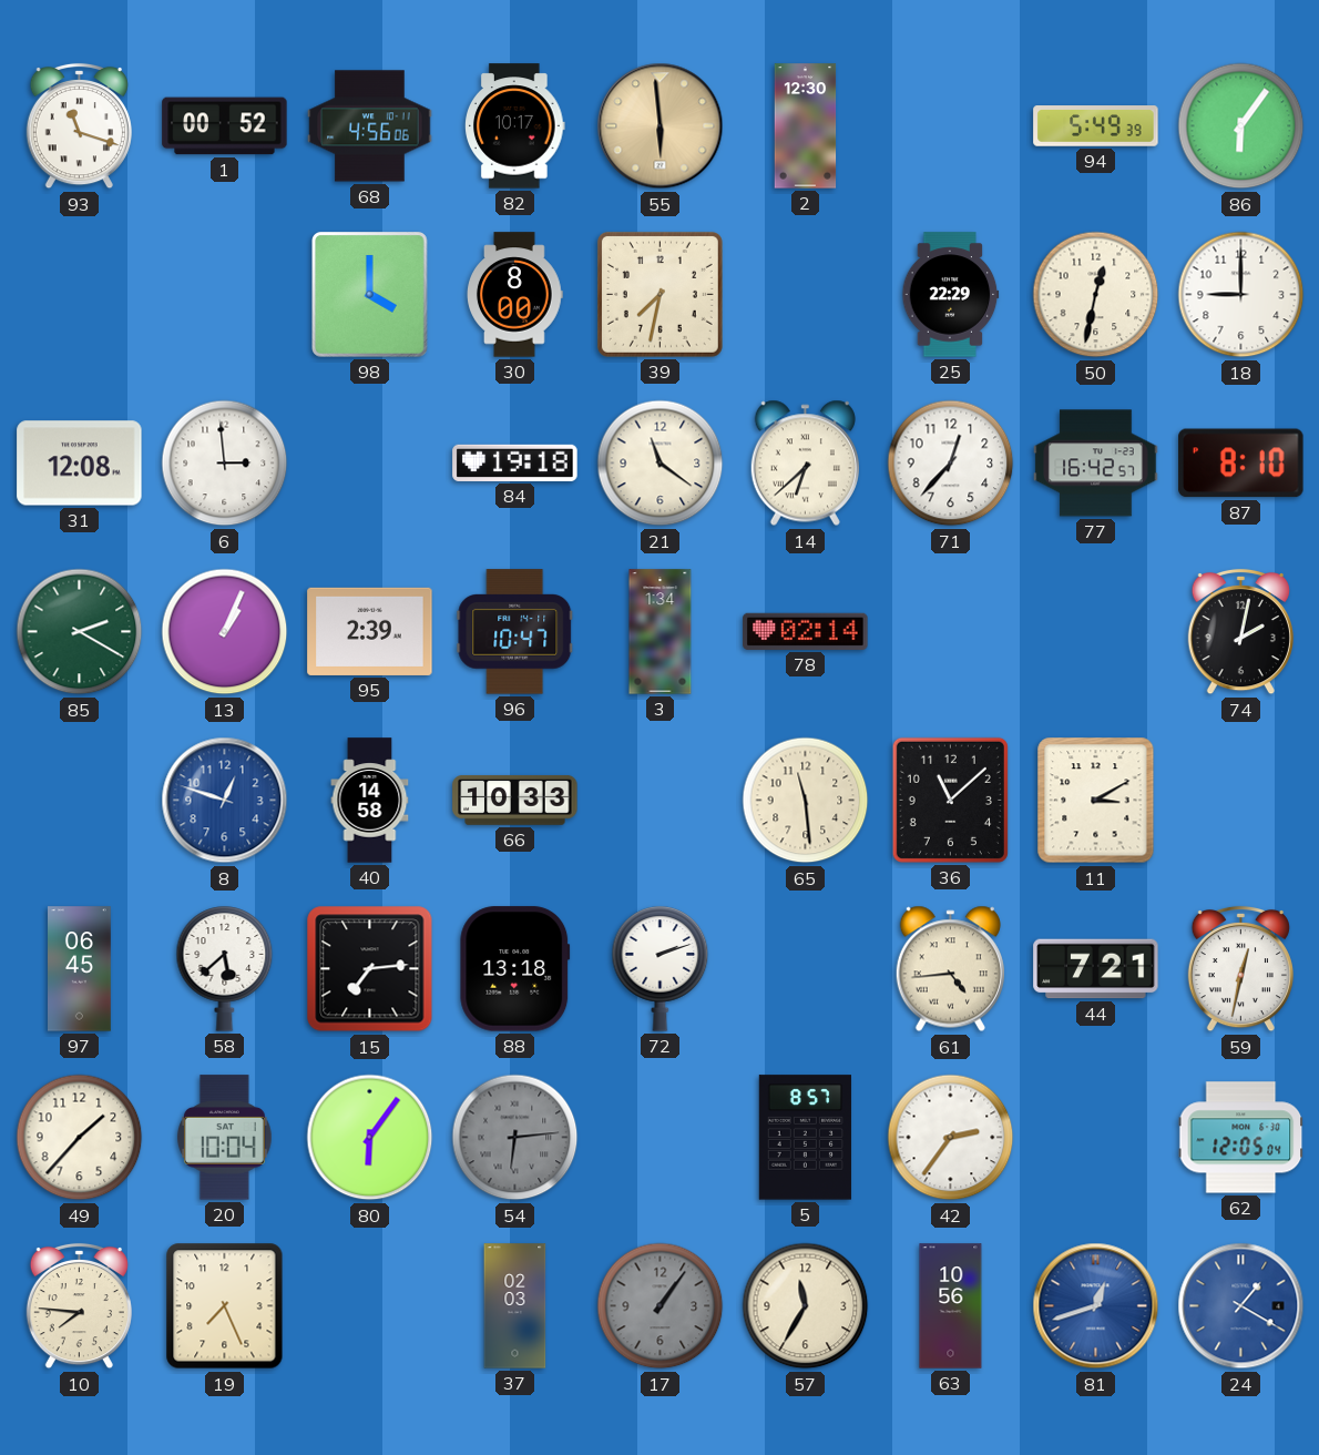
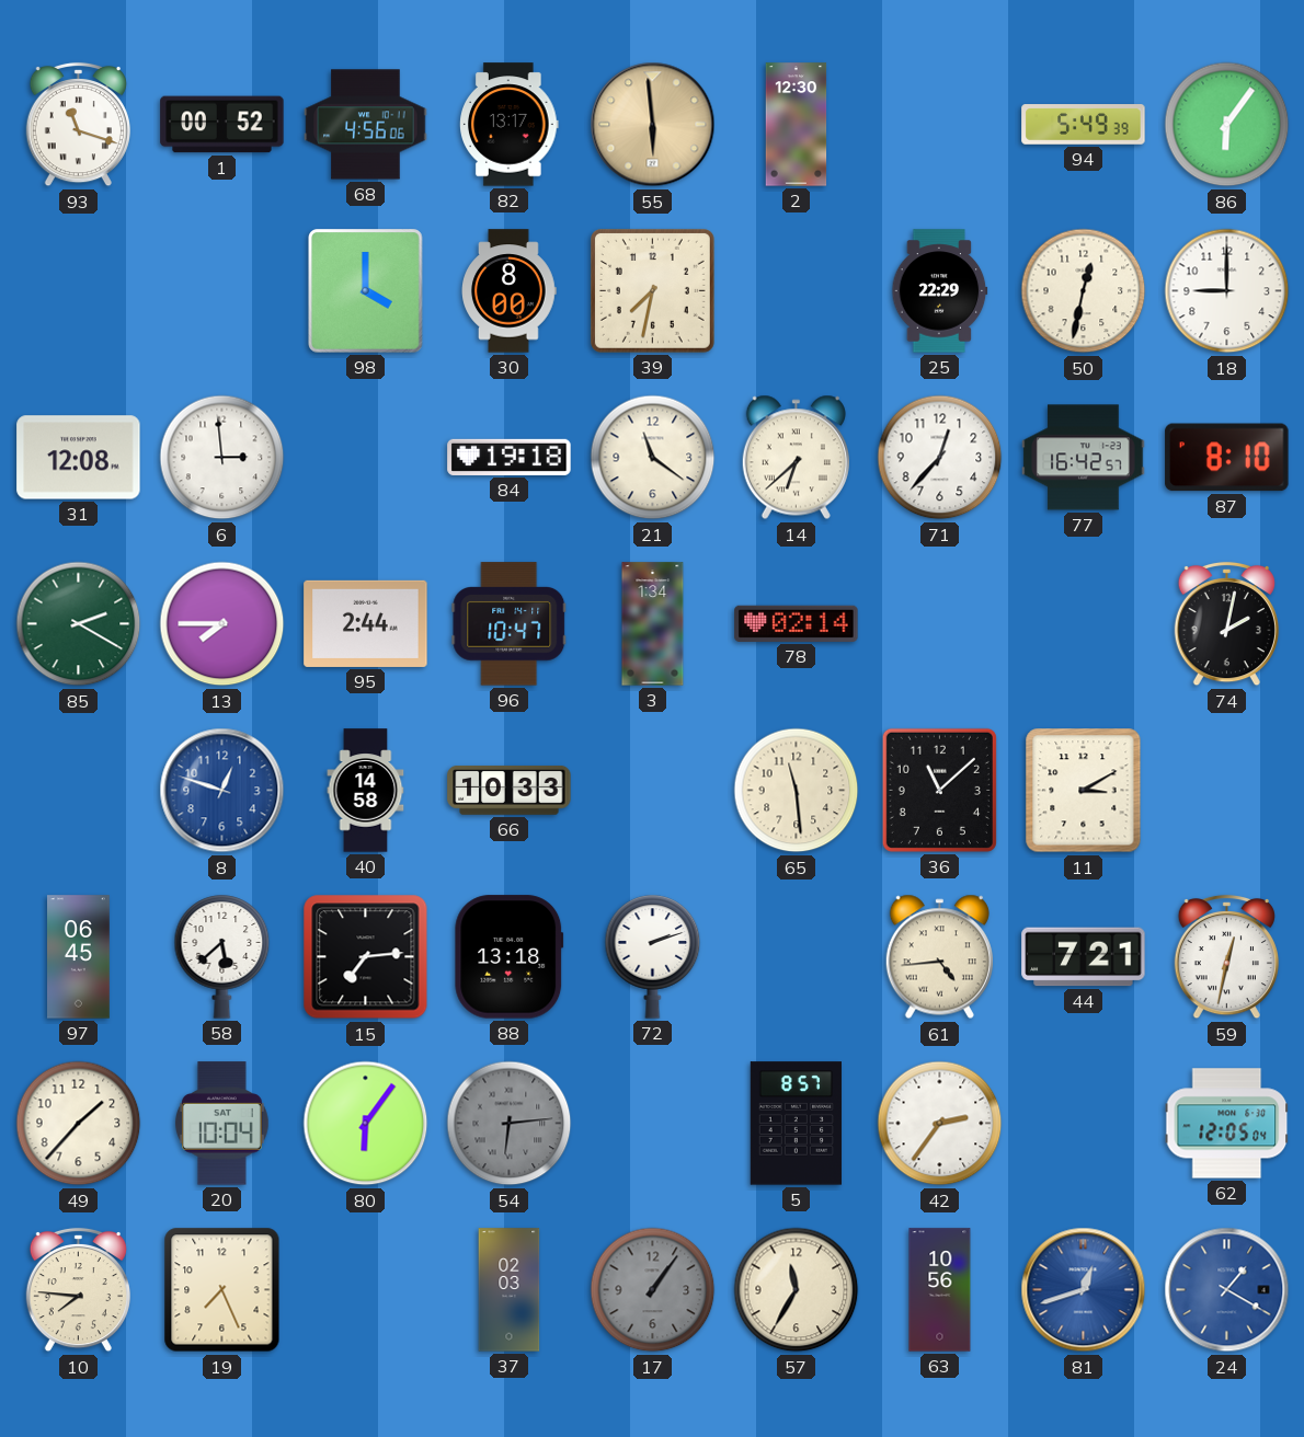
82: 10:17 -> 13:17
13: 1:04 -> 7:45
95: 2:39 -> 2:44
